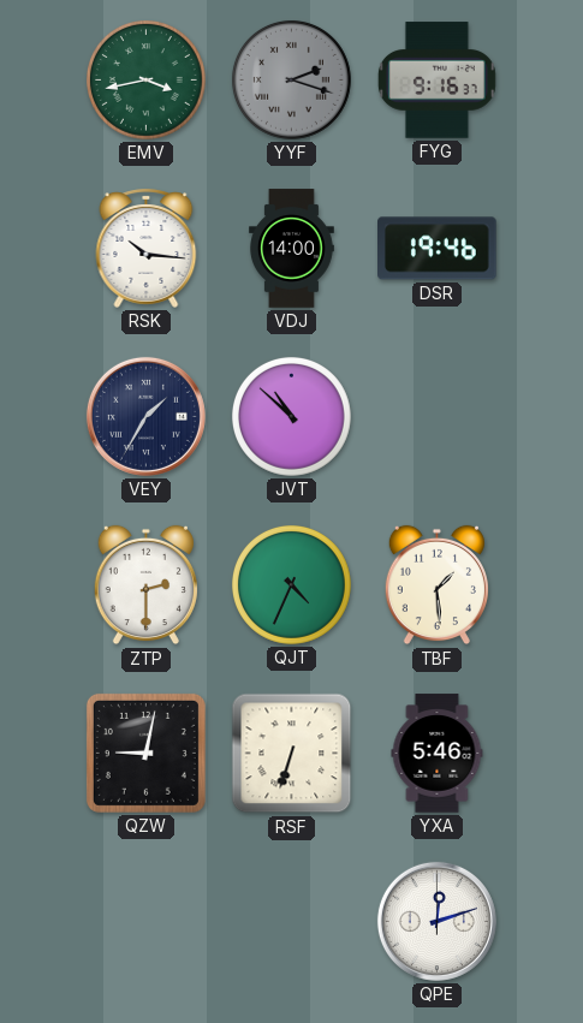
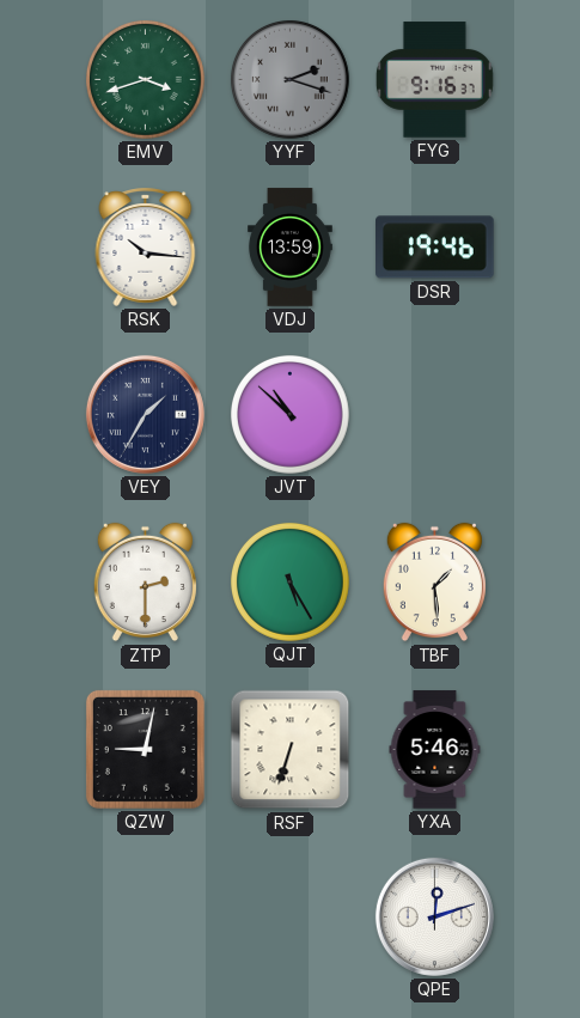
EMV: 3:43 -> 3:42
VDJ: 14:00 -> 13:59
QJT: 4:34 -> 5:25
